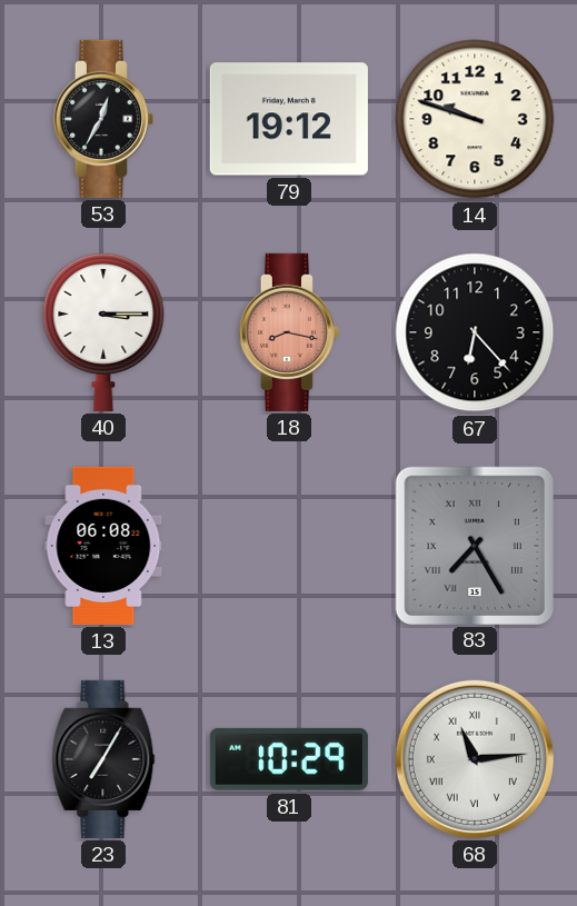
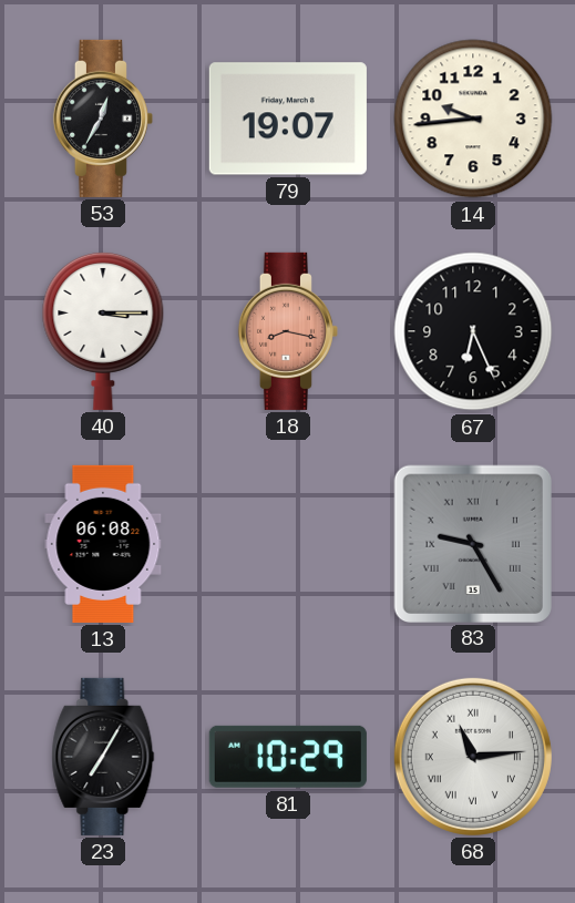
79: 19:12 -> 19:07
14: 9:48 -> 9:44
67: 6:23 -> 6:26
83: 7:25 -> 9:25
